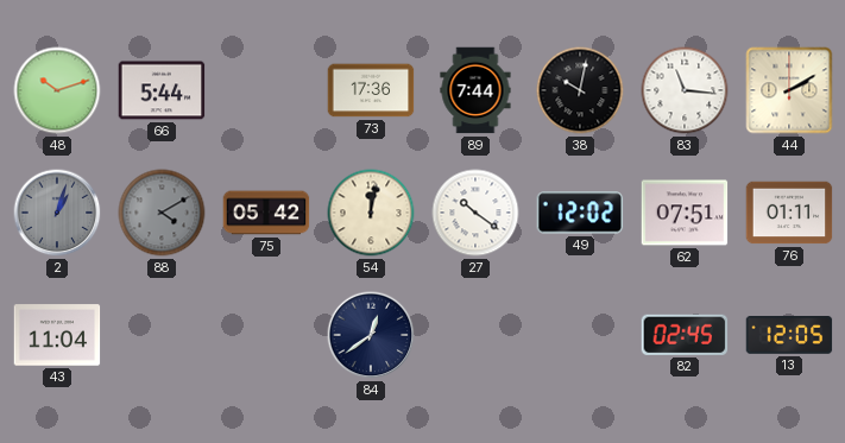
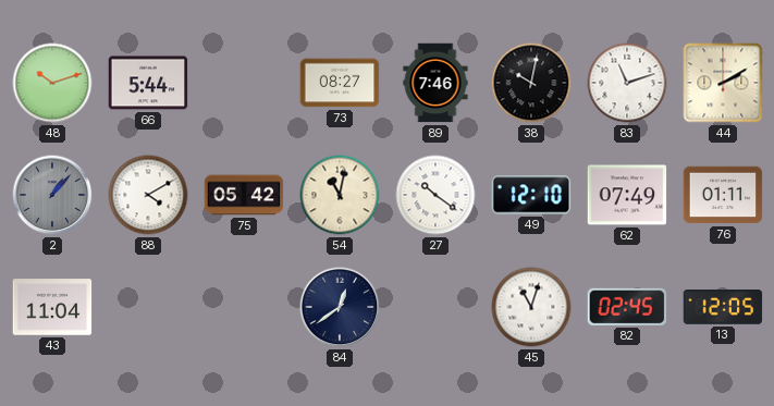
73: 17:36 -> 08:27
89: 7:44 -> 7:46
83: 11:16 -> 11:12
2: 1:03 -> 1:07
88 dial: grey -> white
54: 12:02 -> 11:02
49: 12:02 -> 12:10
62: 07:51 -> 07:49
45: none -> 11:03
